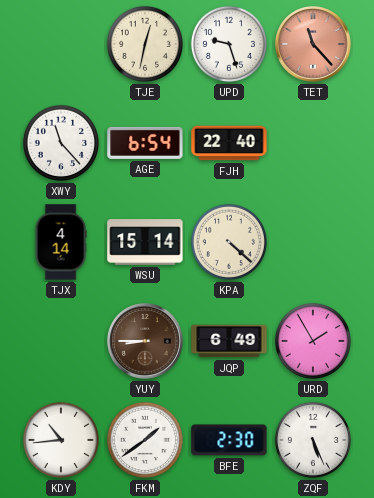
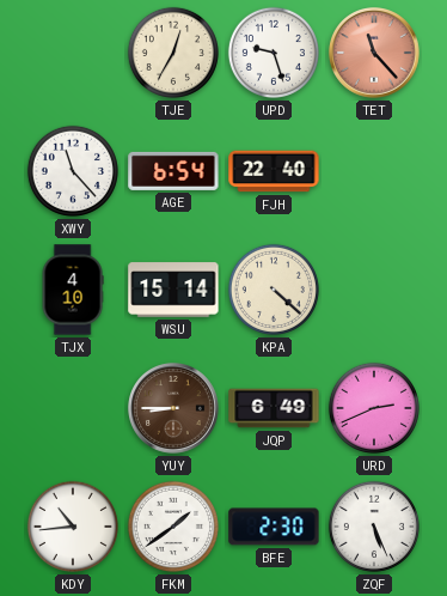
TJE: 12:32 -> 12:35
TJX: 4:14 -> 4:10
URD: 1:55 -> 2:41
